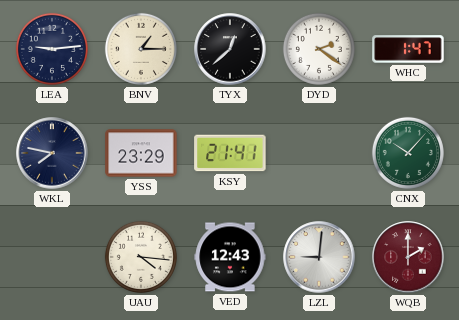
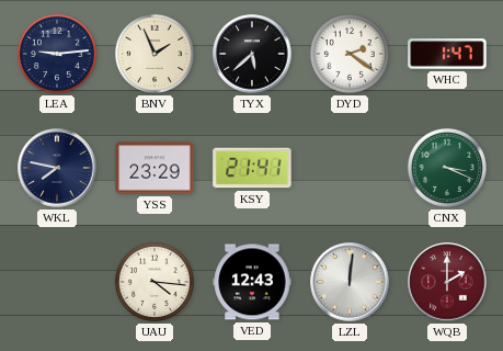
BNV: 1:15 -> 1:56
TYX: 12:38 -> 5:38
CNX: 10:07 -> 3:19
LZL: 9:01 -> 12:01
